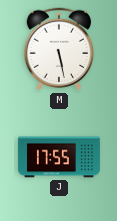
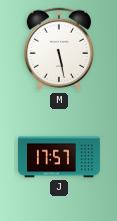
J: 17:55 -> 17:57
